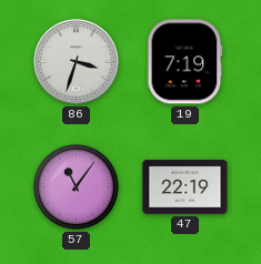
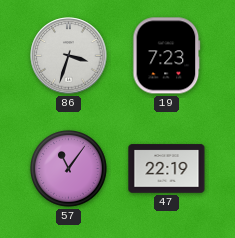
19: 7:19 -> 7:23
